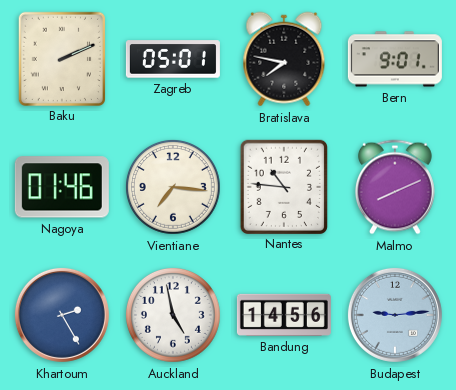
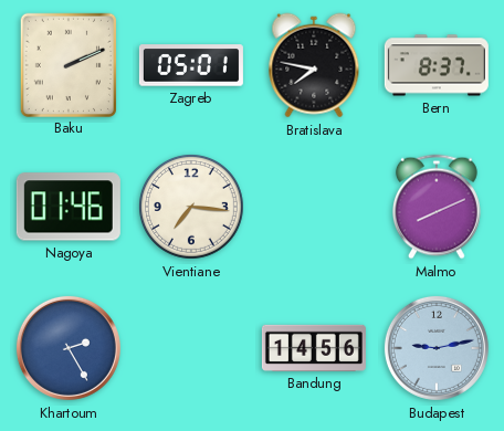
Bern: 9:01 -> 8:37
Nantes: 10:46 -> none
Auckland: 4:58 -> none
Budapest: 9:14 -> 9:13
